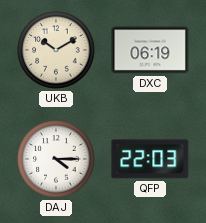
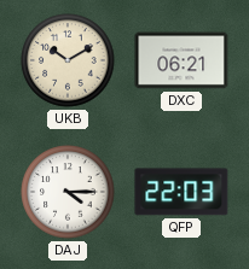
DXC: 06:19 -> 06:21
